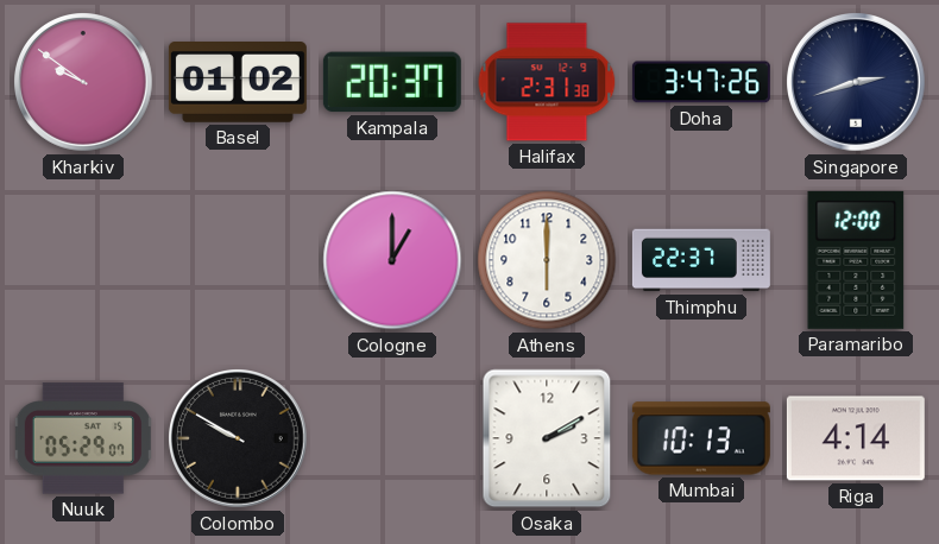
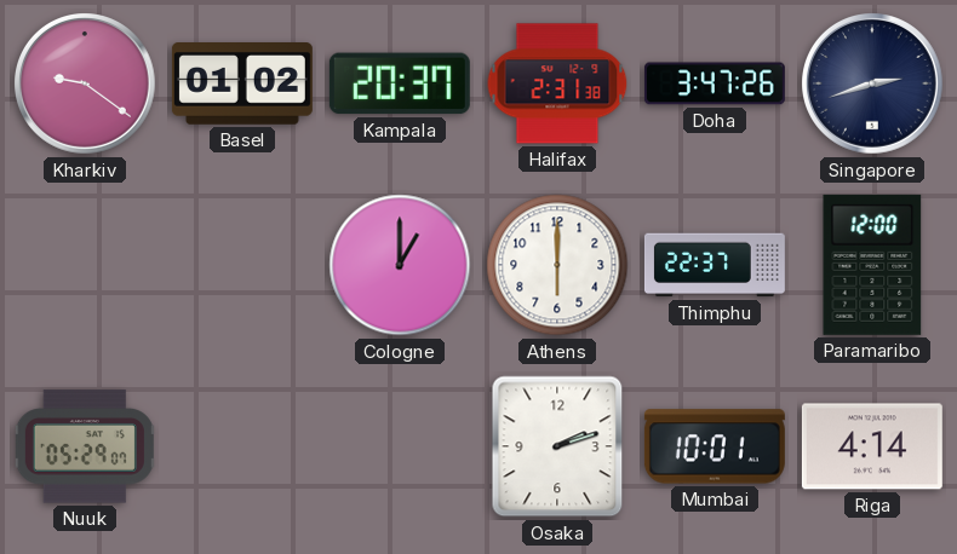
Kharkiv: 9:51 -> 9:21
Colombo: 9:50 -> none
Osaka: 2:10 -> 2:12
Mumbai: 10:13 -> 10:01
